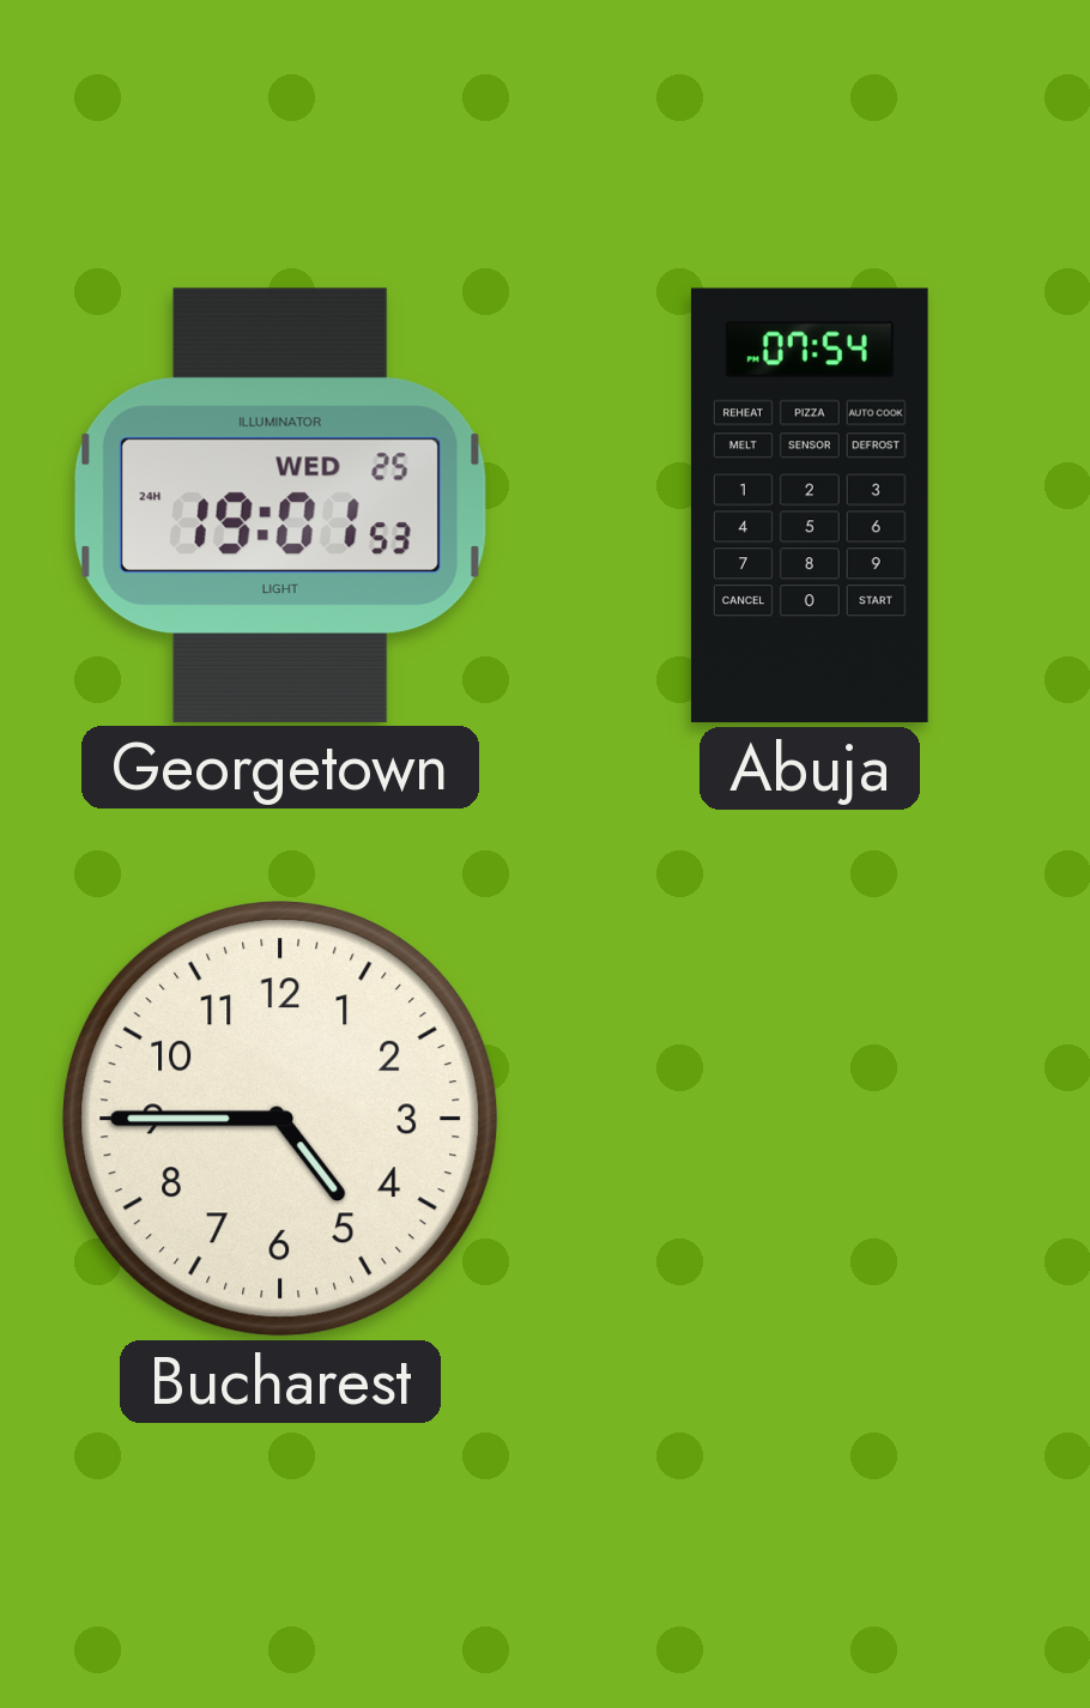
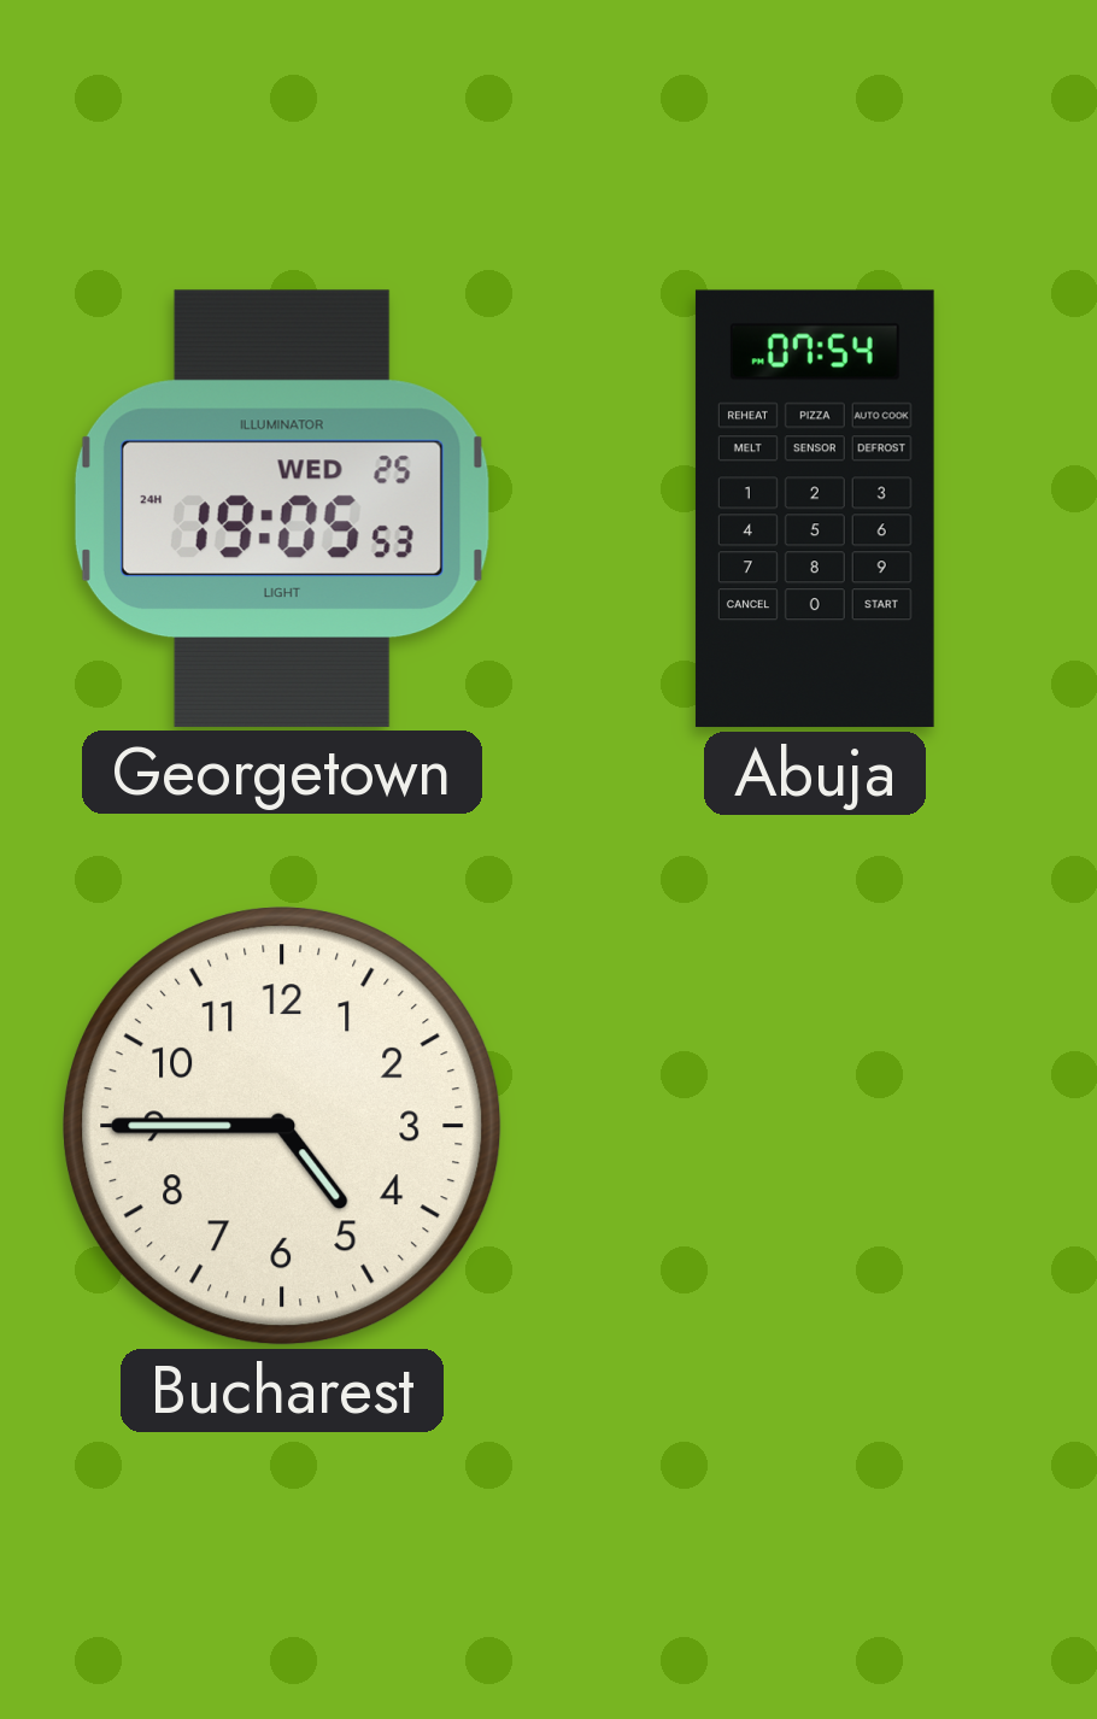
Georgetown: 19:01 -> 19:05
